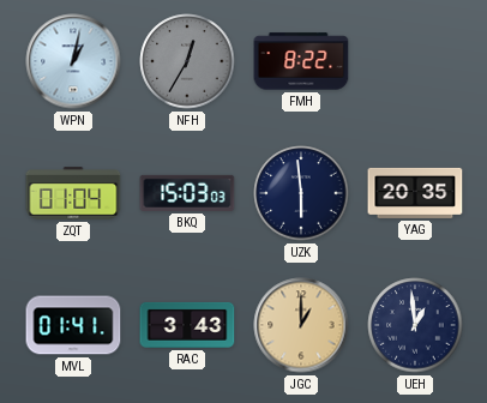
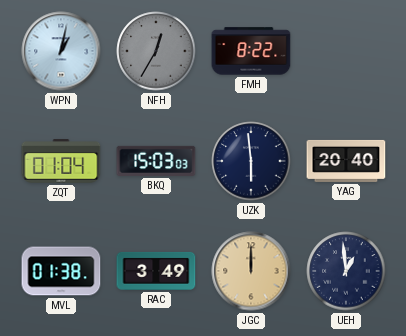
YAG: 20:35 -> 20:40
MVL: 01:41 -> 01:38
RAC: 3:43 -> 3:49
JGC: 1:00 -> 12:00
